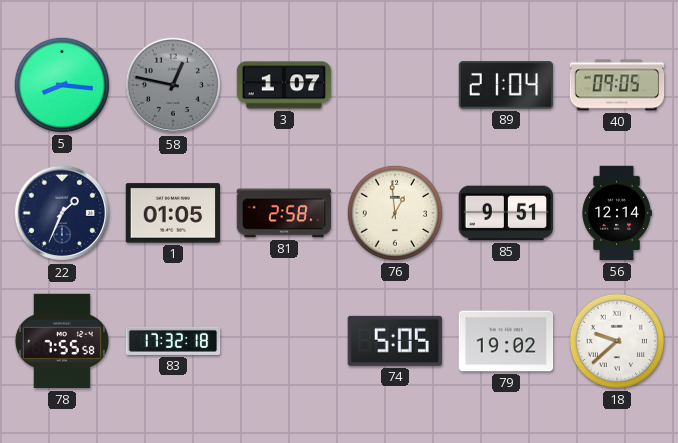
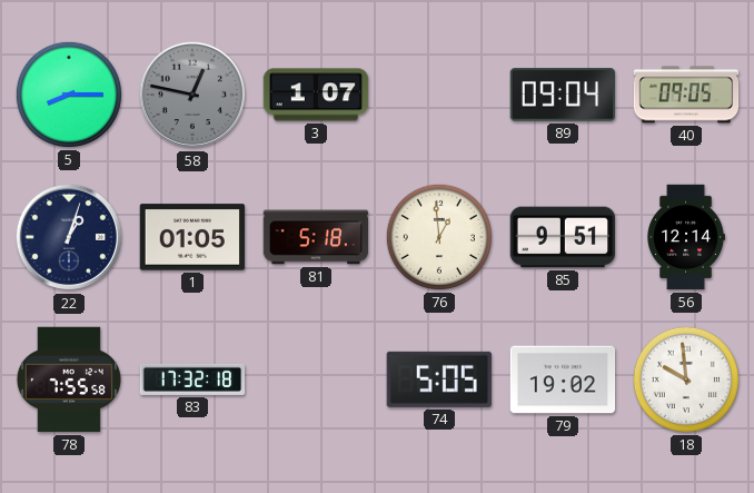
5: 8:16 -> 8:15
89: 21:04 -> 09:04
22: 1:34 -> 1:03
81: 2:58 -> 5:18
18: 9:38 -> 9:59
